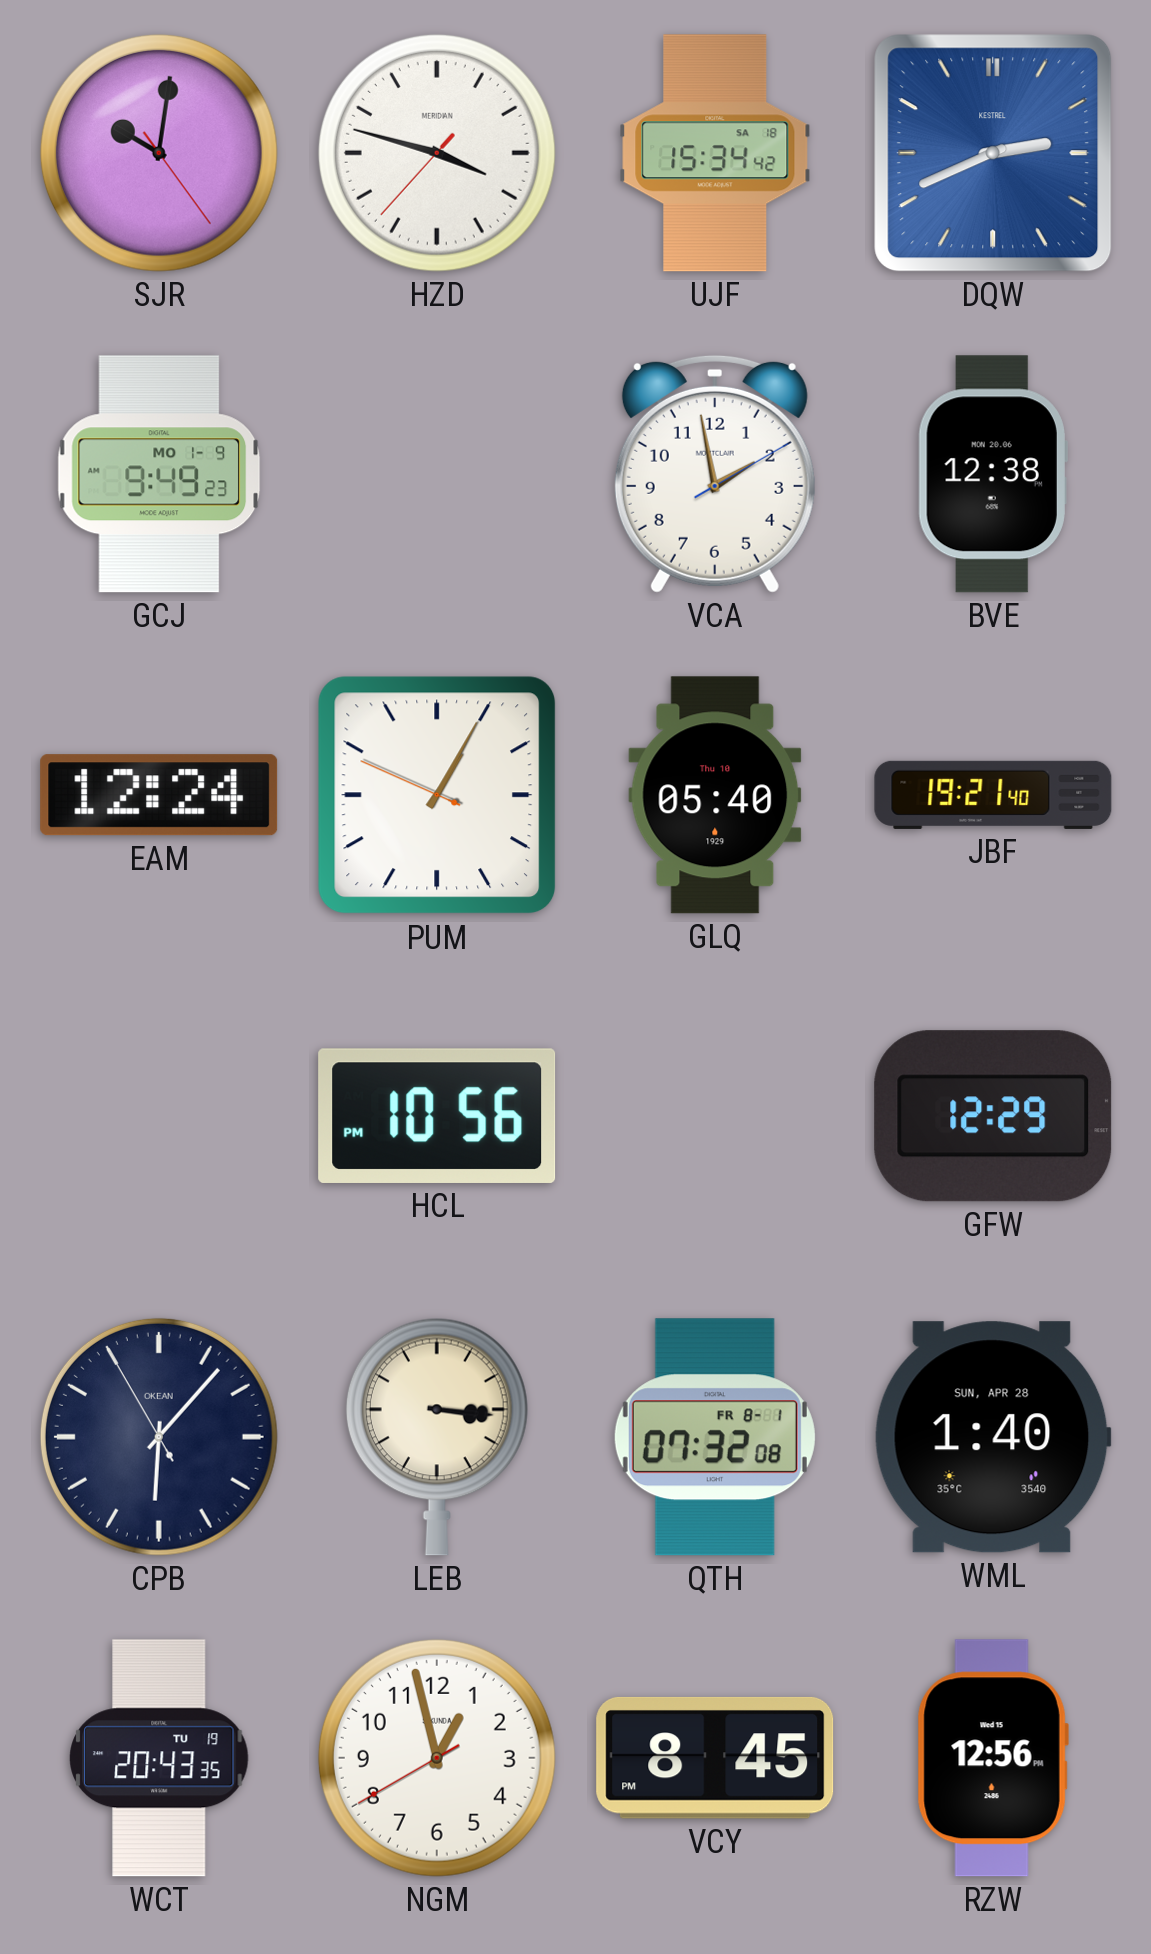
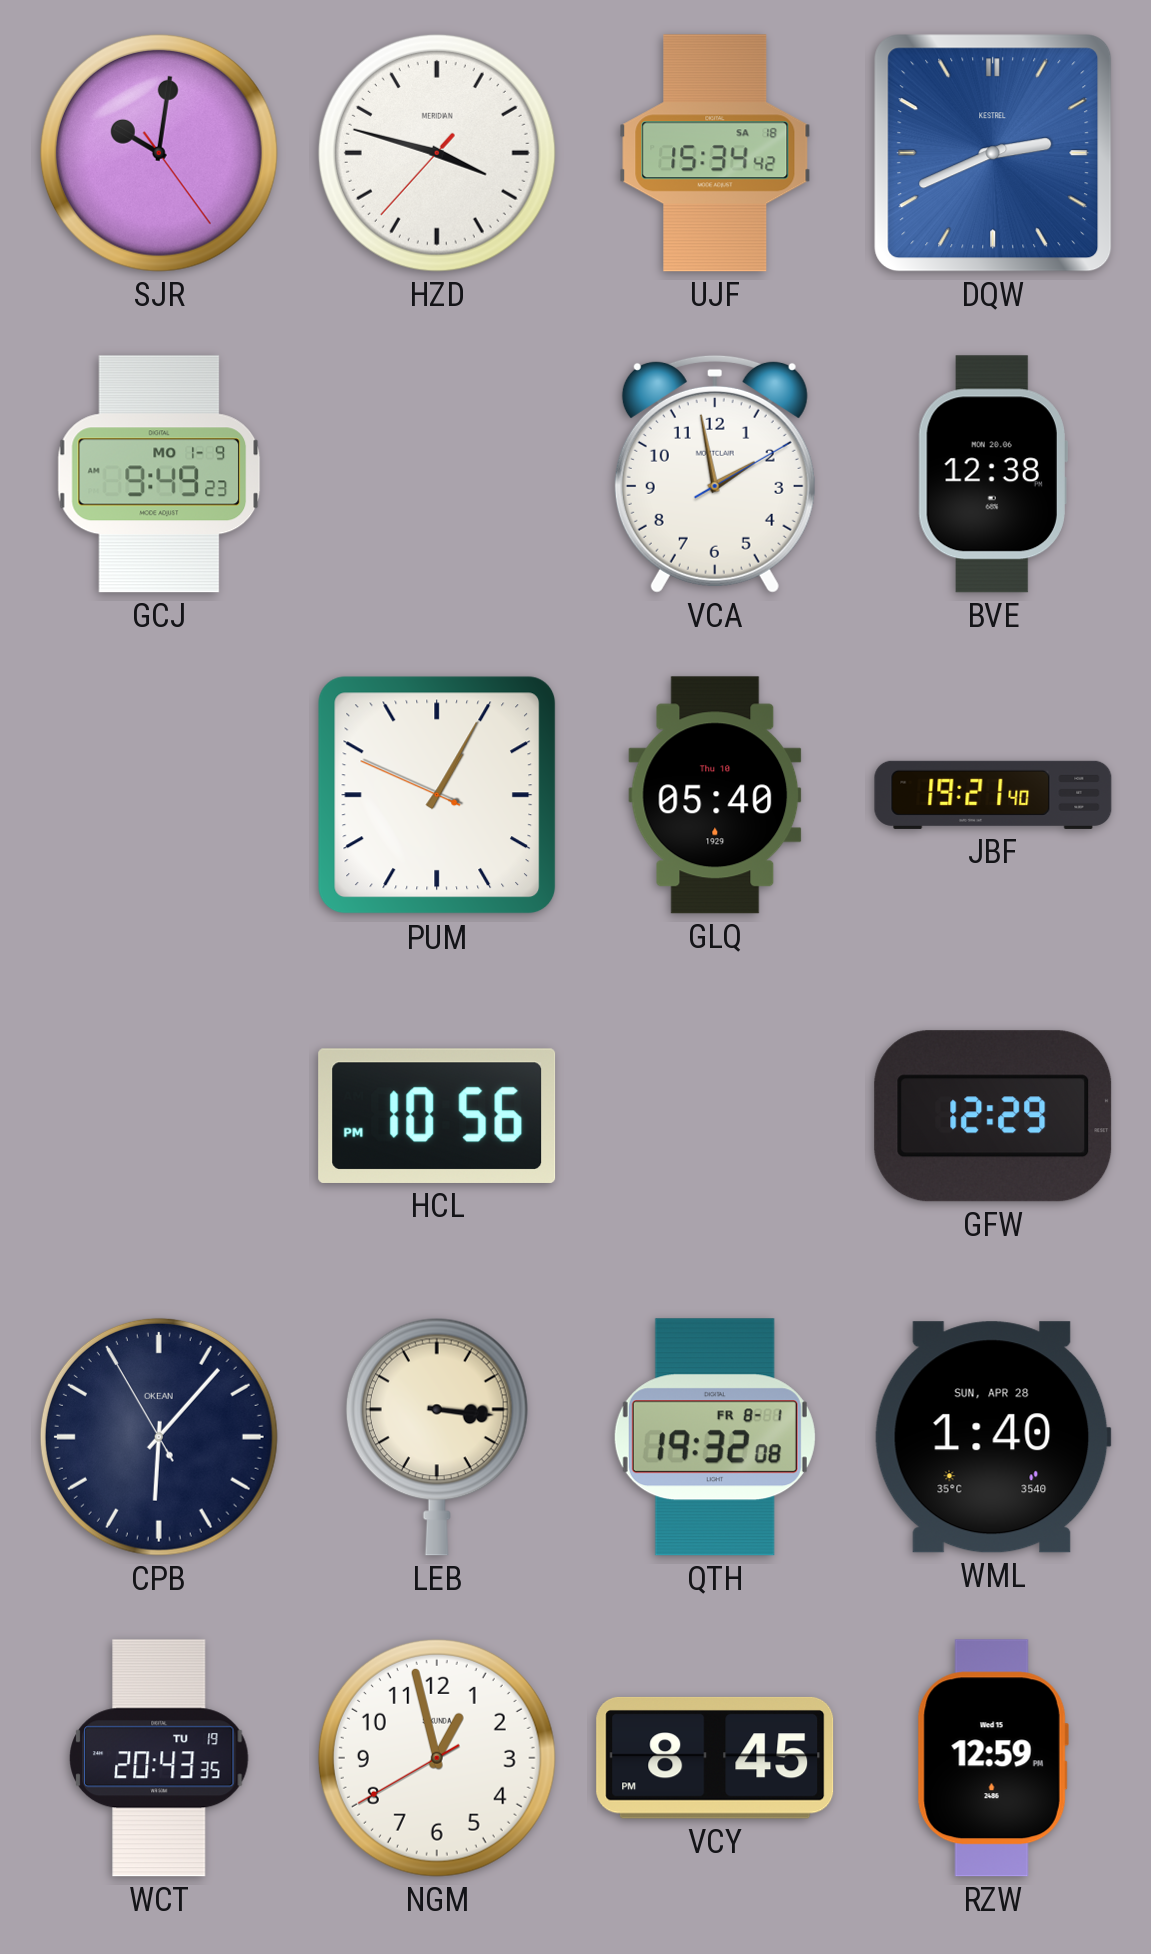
EAM: 12:24 -> none
QTH: 07:32 -> 19:32
RZW: 12:56 -> 12:59
